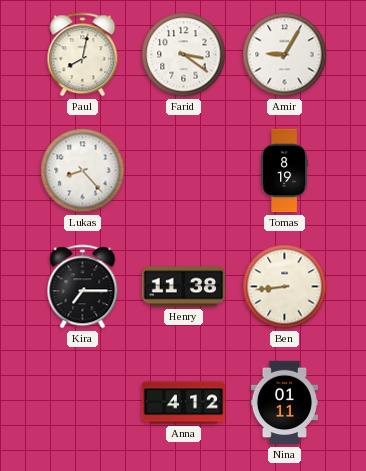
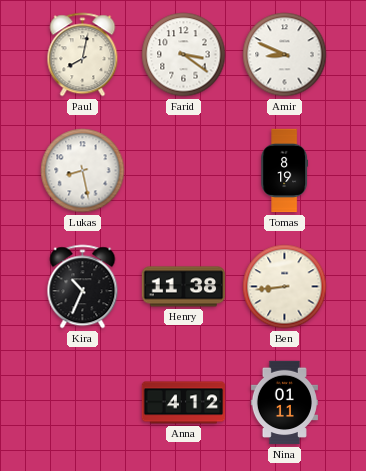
Amir: 9:05 -> 8:49
Lukas: 8:23 -> 8:28
Kira: 7:15 -> 10:34
